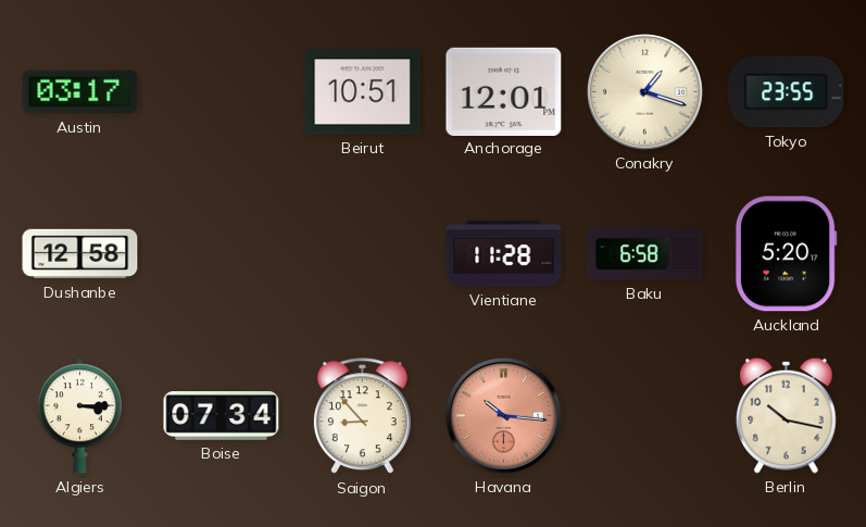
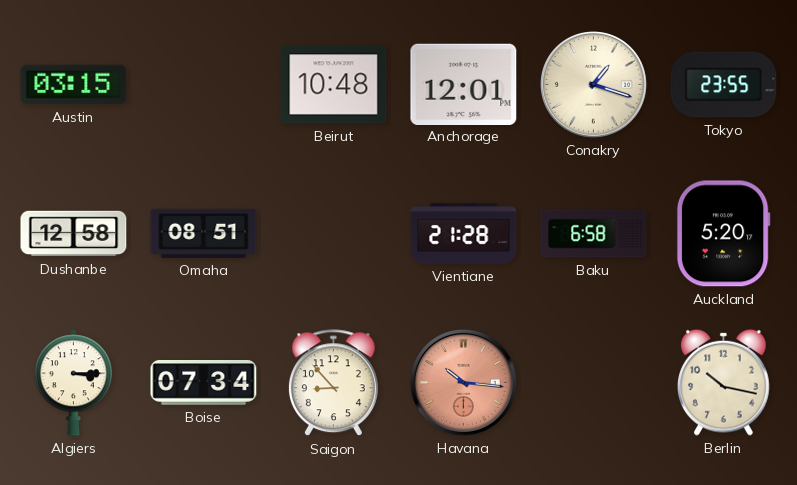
Austin: 03:17 -> 03:15
Beirut: 10:51 -> 10:48
Omaha: none -> 08:51
Vientiane: 11:28 -> 21:28
